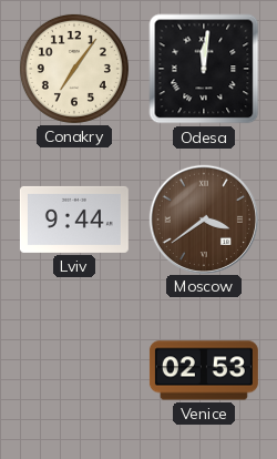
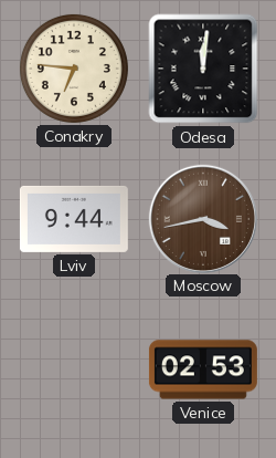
Conakry: 7:06 -> 6:46
Moscow: 3:39 -> 3:43
